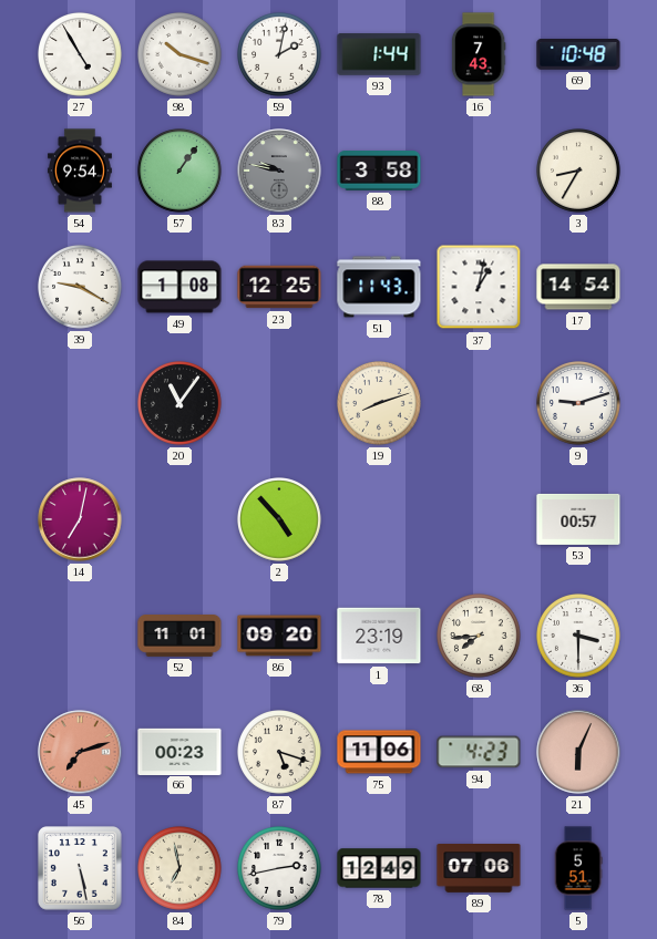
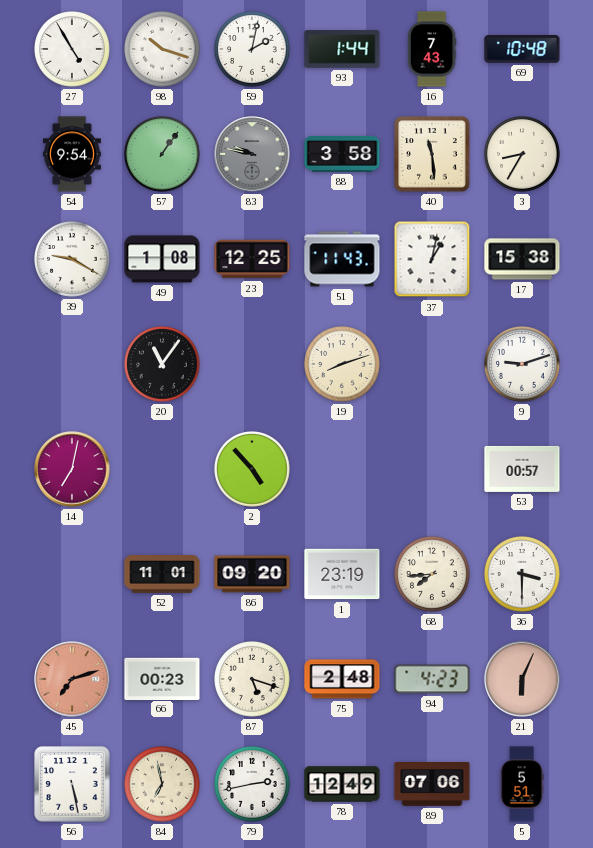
40: none -> 11:29
17: 14:54 -> 15:38
75: 11:06 -> 2:48
